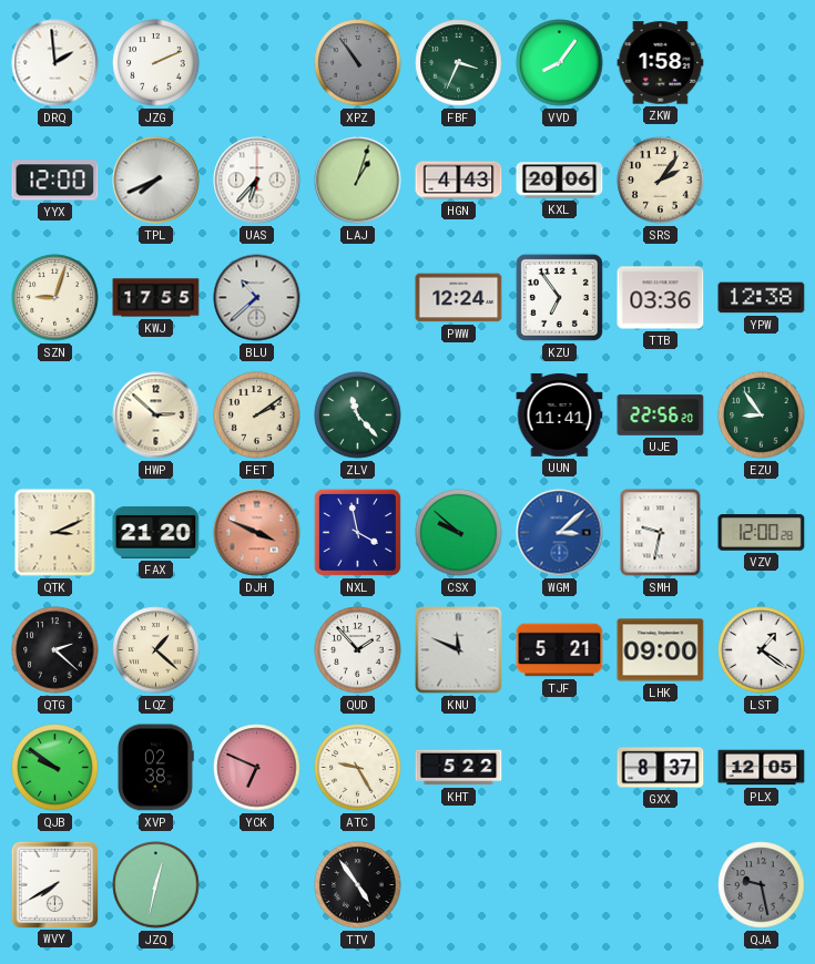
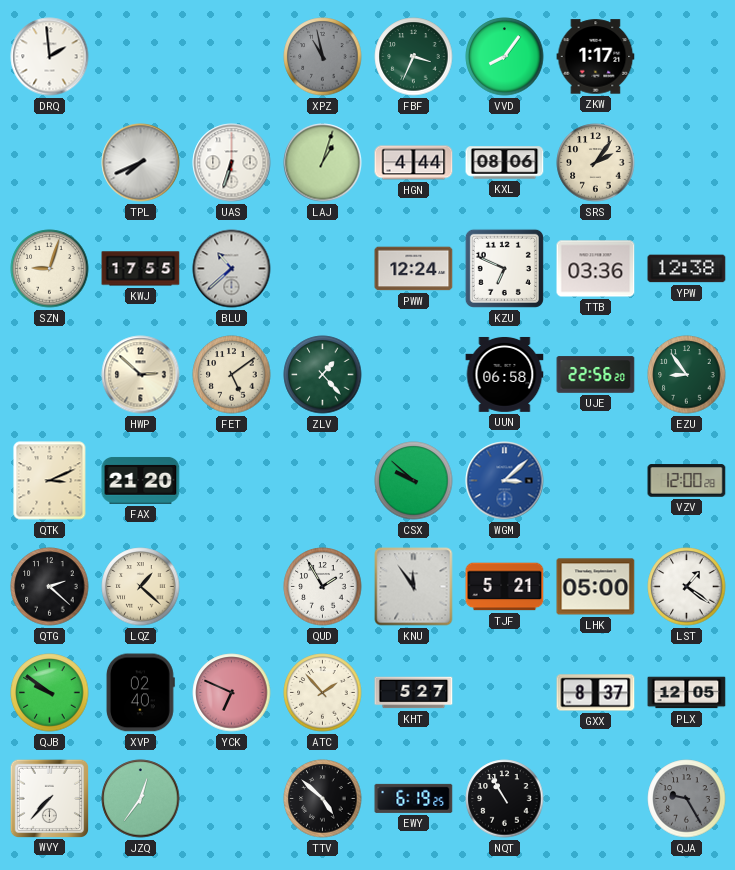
JZG: 2:11 -> none
XPZ: 10:54 -> 10:58
ZKW: 1:58 -> 1:17
YYX: 12:00 -> none
UAS: 6:37 -> 6:33
HGN: 4:43 -> 4:44
KXL: 20:06 -> 08:06
KZU: 6:54 -> 6:49
FET: 2:09 -> 5:09
ZLV: 11:23 -> 1:23
UUN: 11:41 -> 06:58
DJH: 3:49 -> none
NXL: 3:58 -> none
SMH: 9:32 -> none
QUD: 1:53 -> 1:55
KNU: 11:49 -> 11:54
LHK: 09:00 -> 05:00
XVP: 02:38 -> 02:40
ATC: 9:25 -> 1:53
KHT: 5:22 -> 5:27
WVY: 7:40 -> 7:37
JZQ: 12:32 -> 12:36
TTV: 4:54 -> 4:52
EWY: none -> 6:19
NQT: none -> 10:55
QJA: 9:28 -> 9:25
